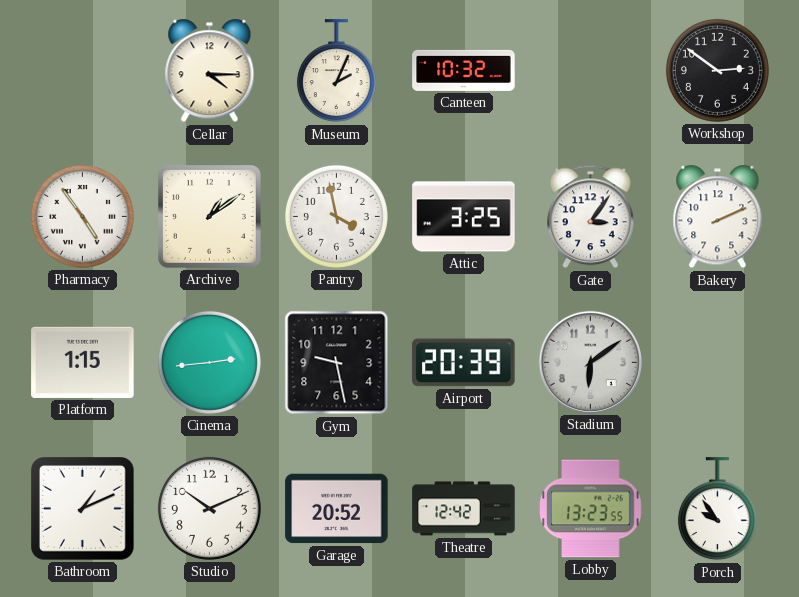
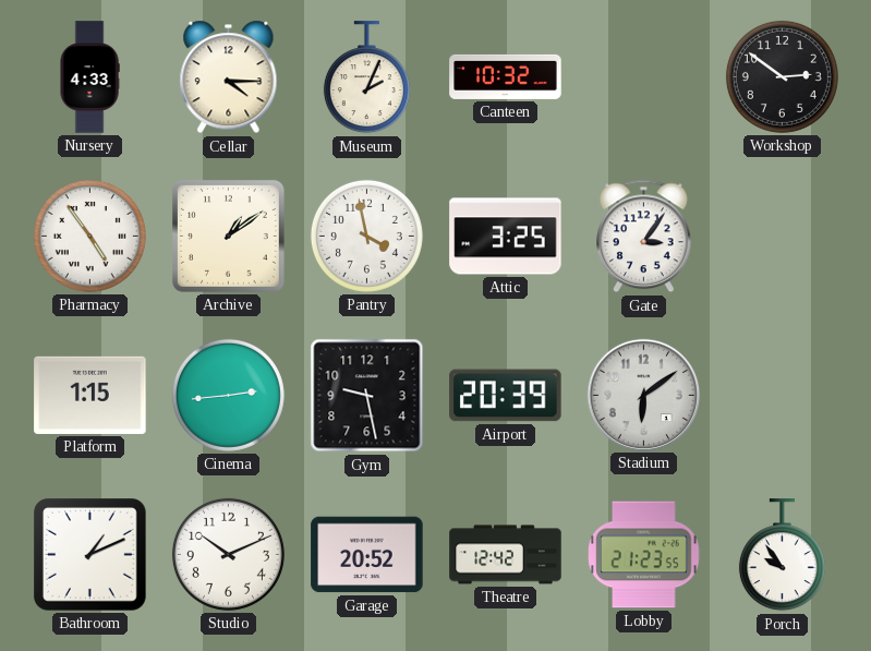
Nursery: none -> 4:33
Bakery: 2:11 -> none
Lobby: 13:23 -> 21:23
